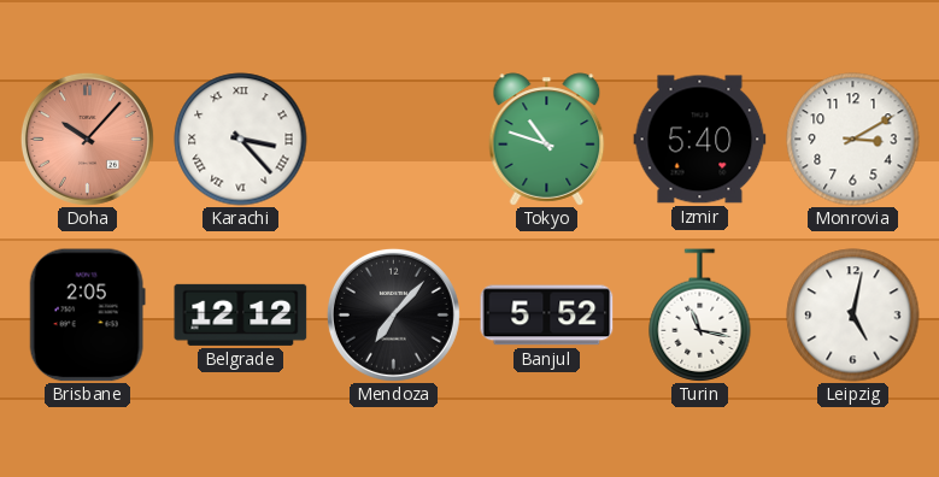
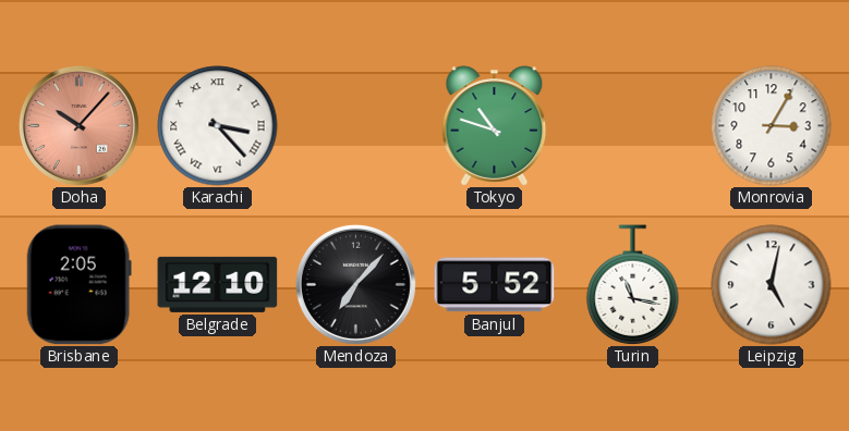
Izmir: 5:40 -> none
Monrovia: 3:10 -> 3:05
Belgrade: 12:12 -> 12:10
